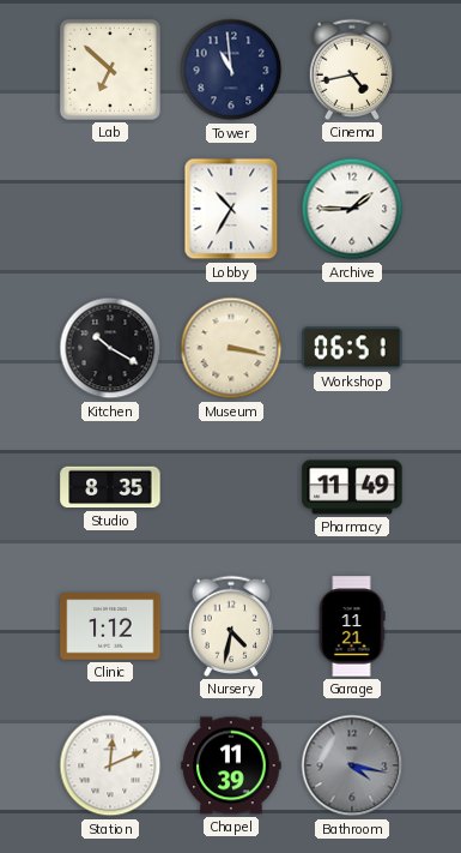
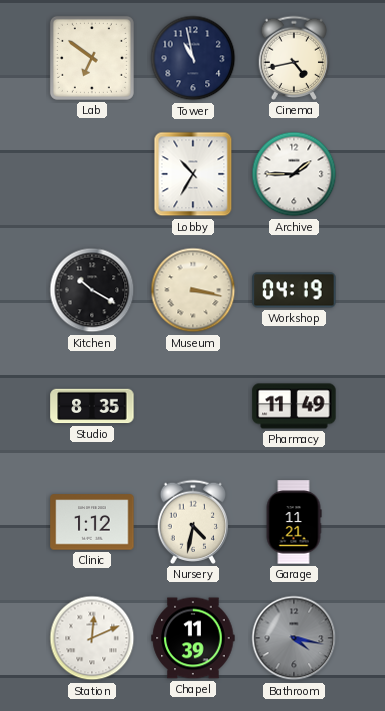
Lab: 6:52 -> 6:51
Tower: 10:59 -> 10:58
Workshop: 06:51 -> 04:19
